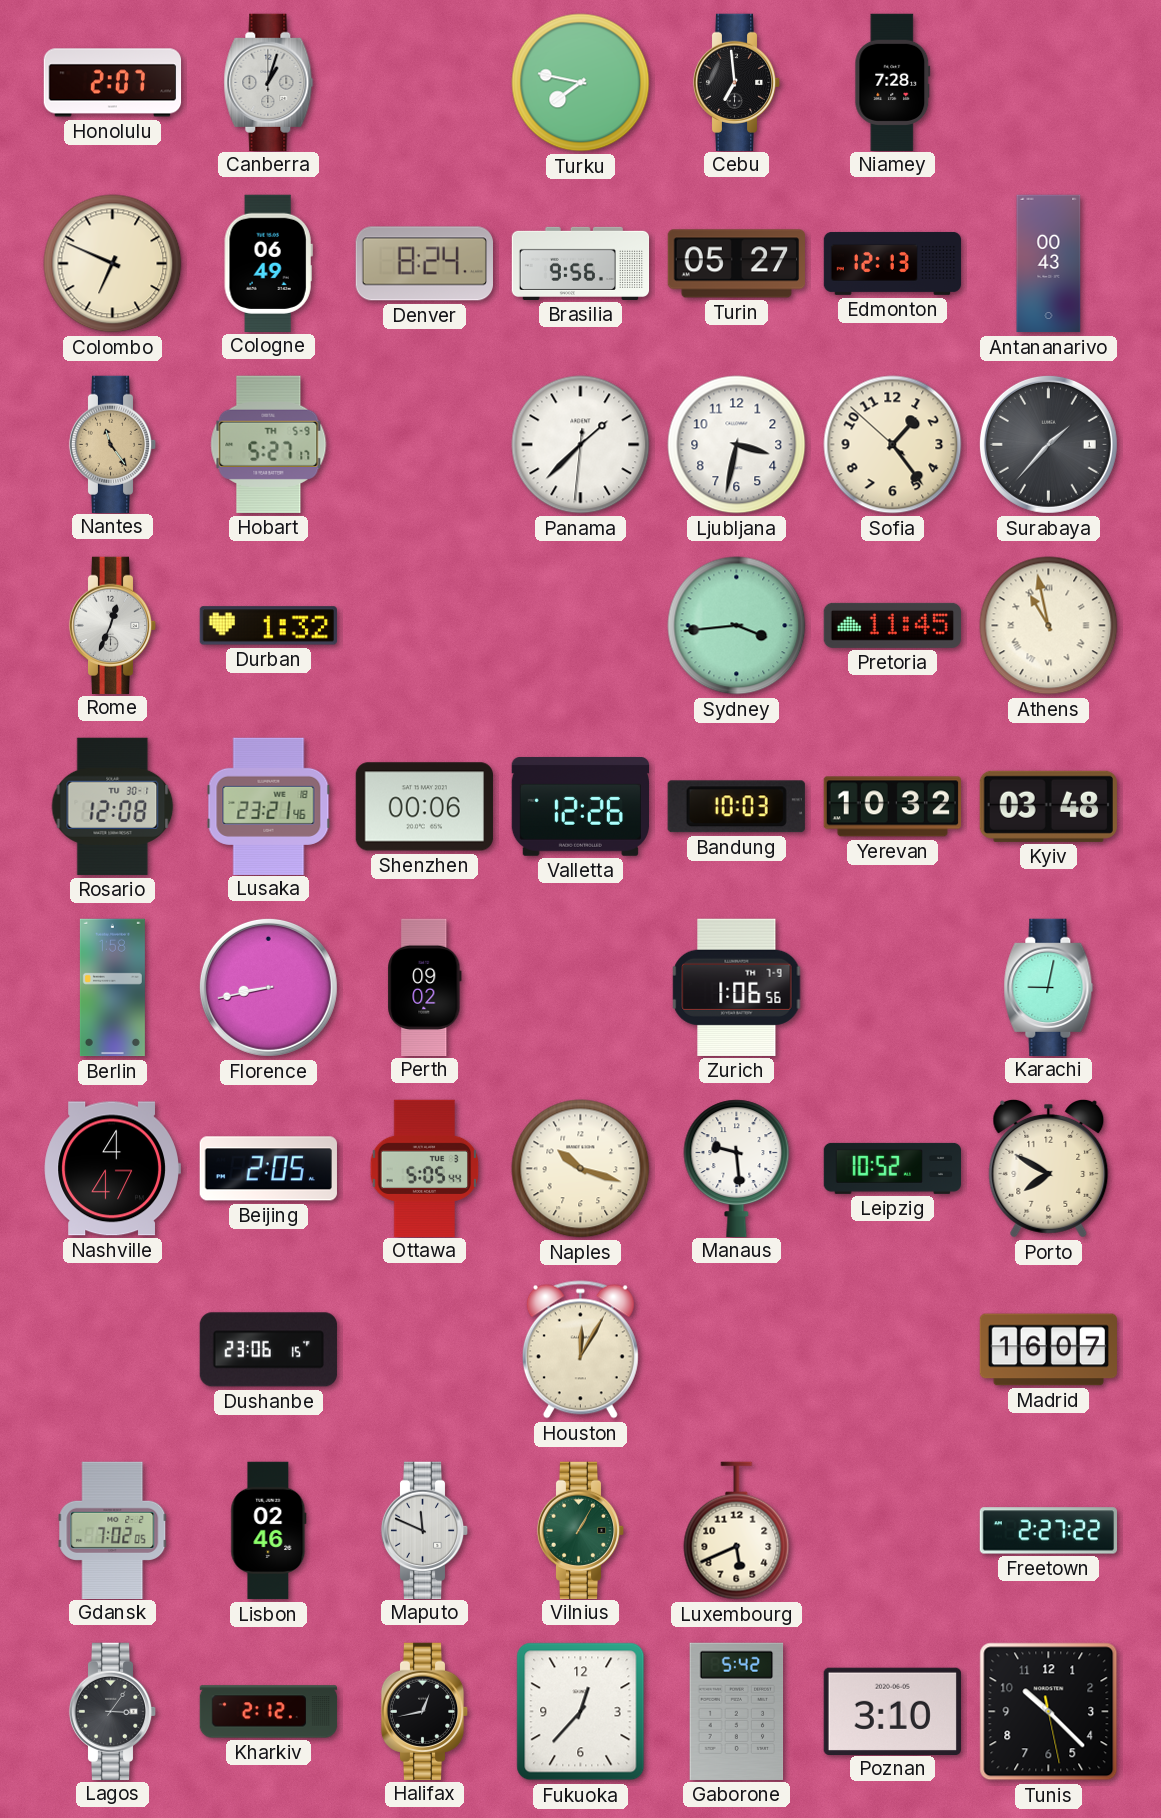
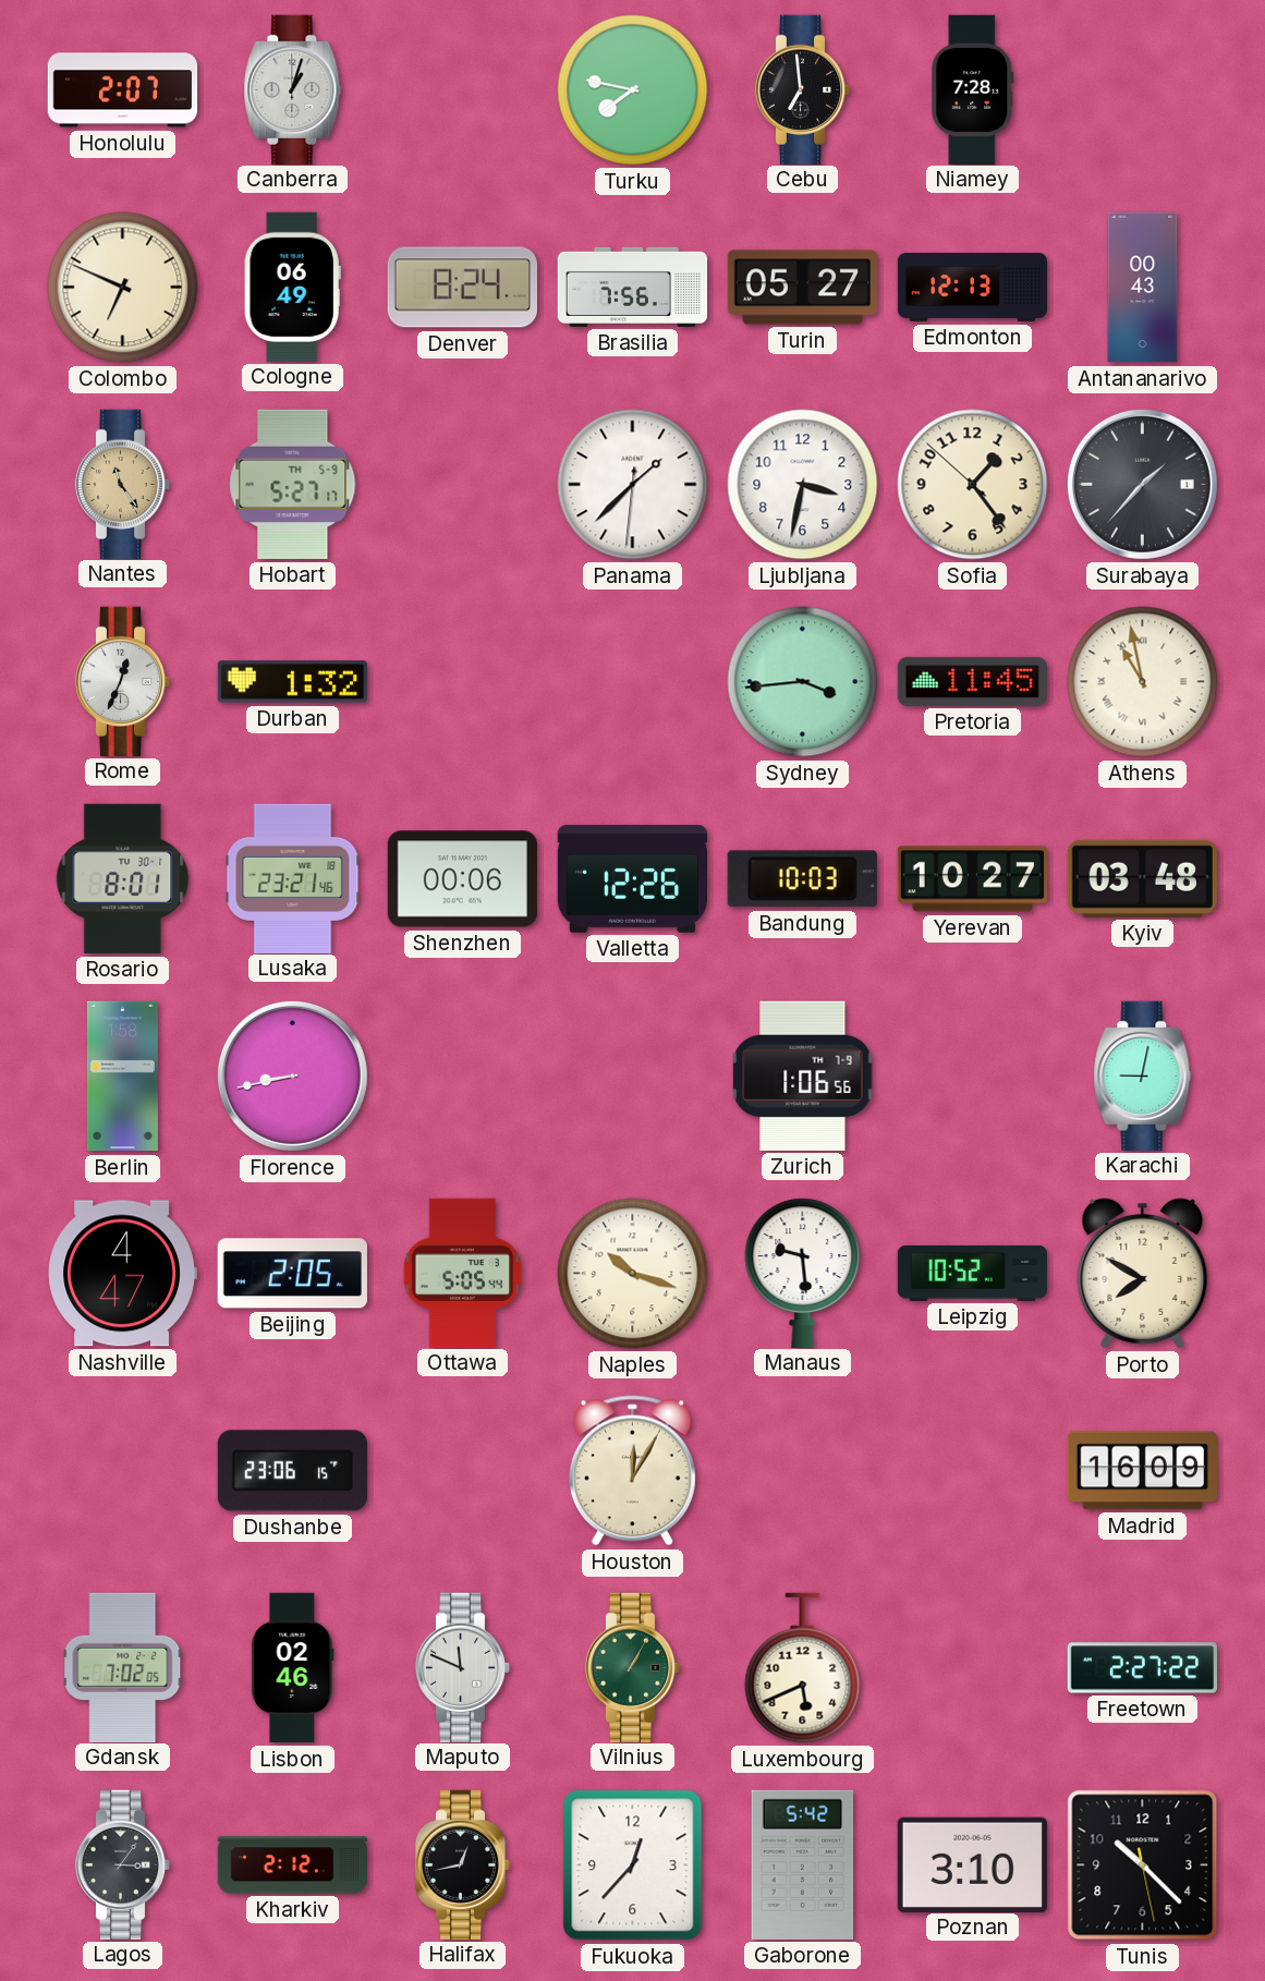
Brasilia: 9:56 -> 7:56
Rosario: 12:08 -> 8:01
Yerevan: 10:32 -> 10:27
Perth: 09:02 -> none
Madrid: 16:07 -> 16:09
